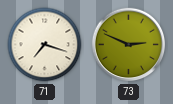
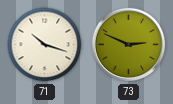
71: 7:18 -> 10:18
